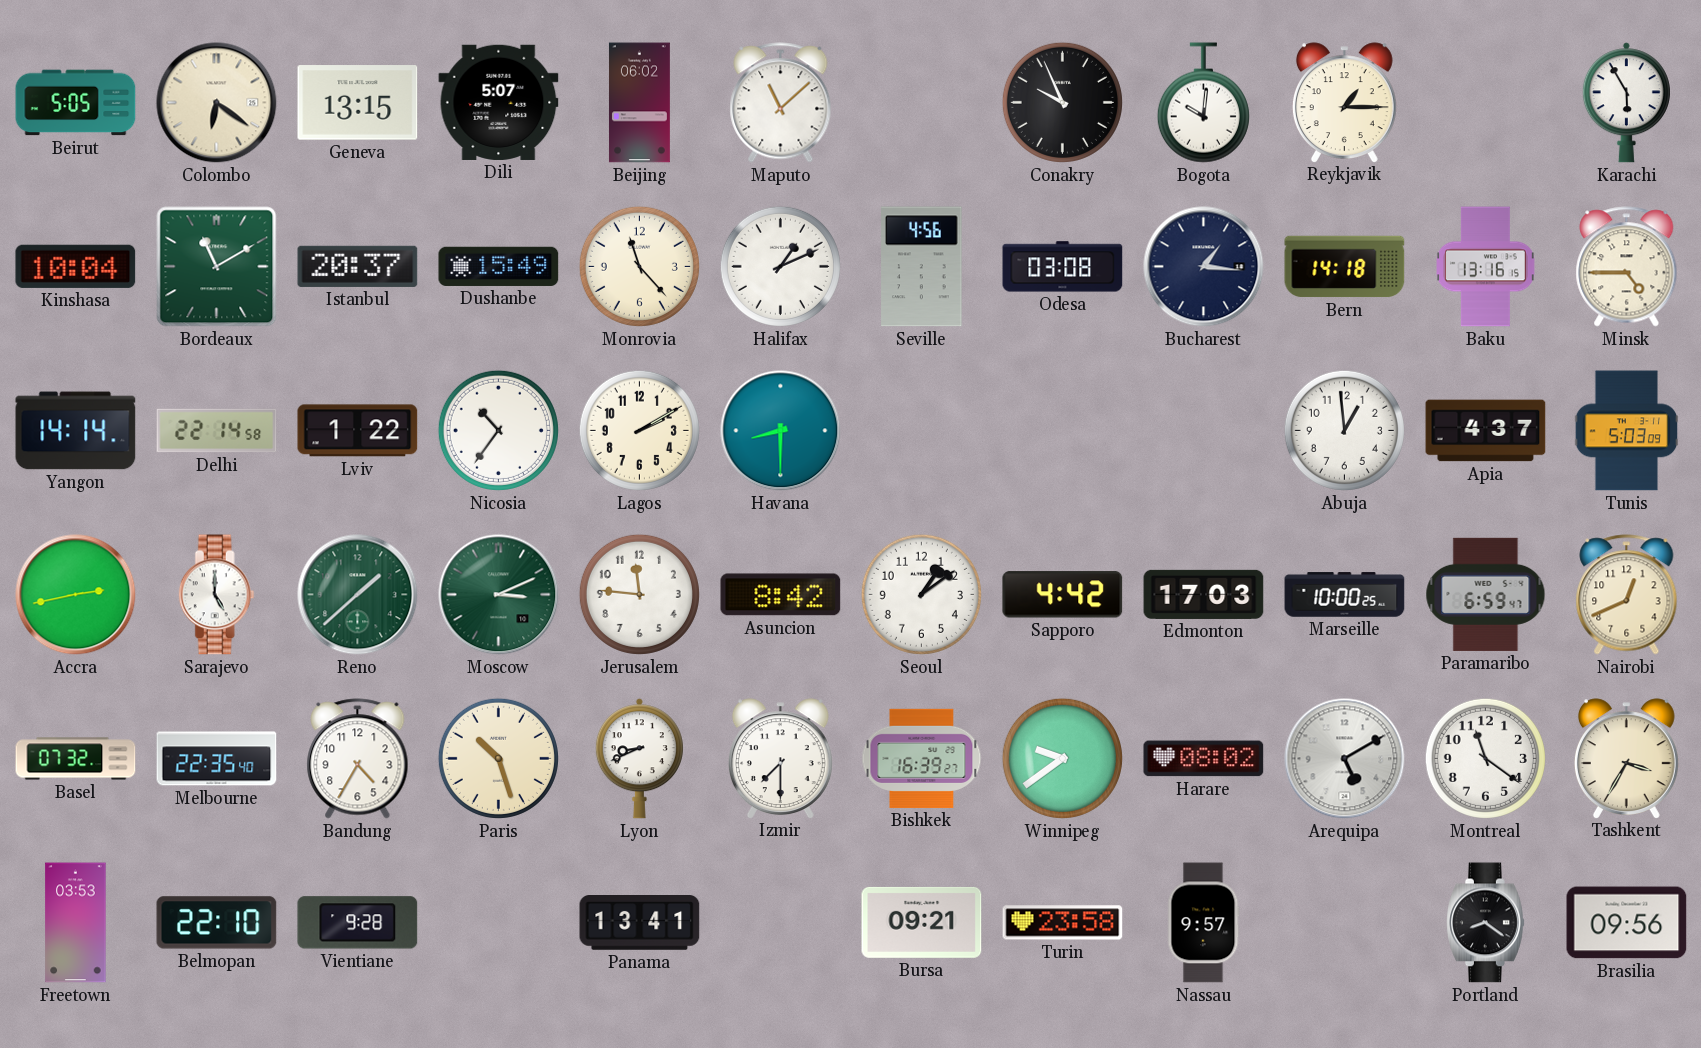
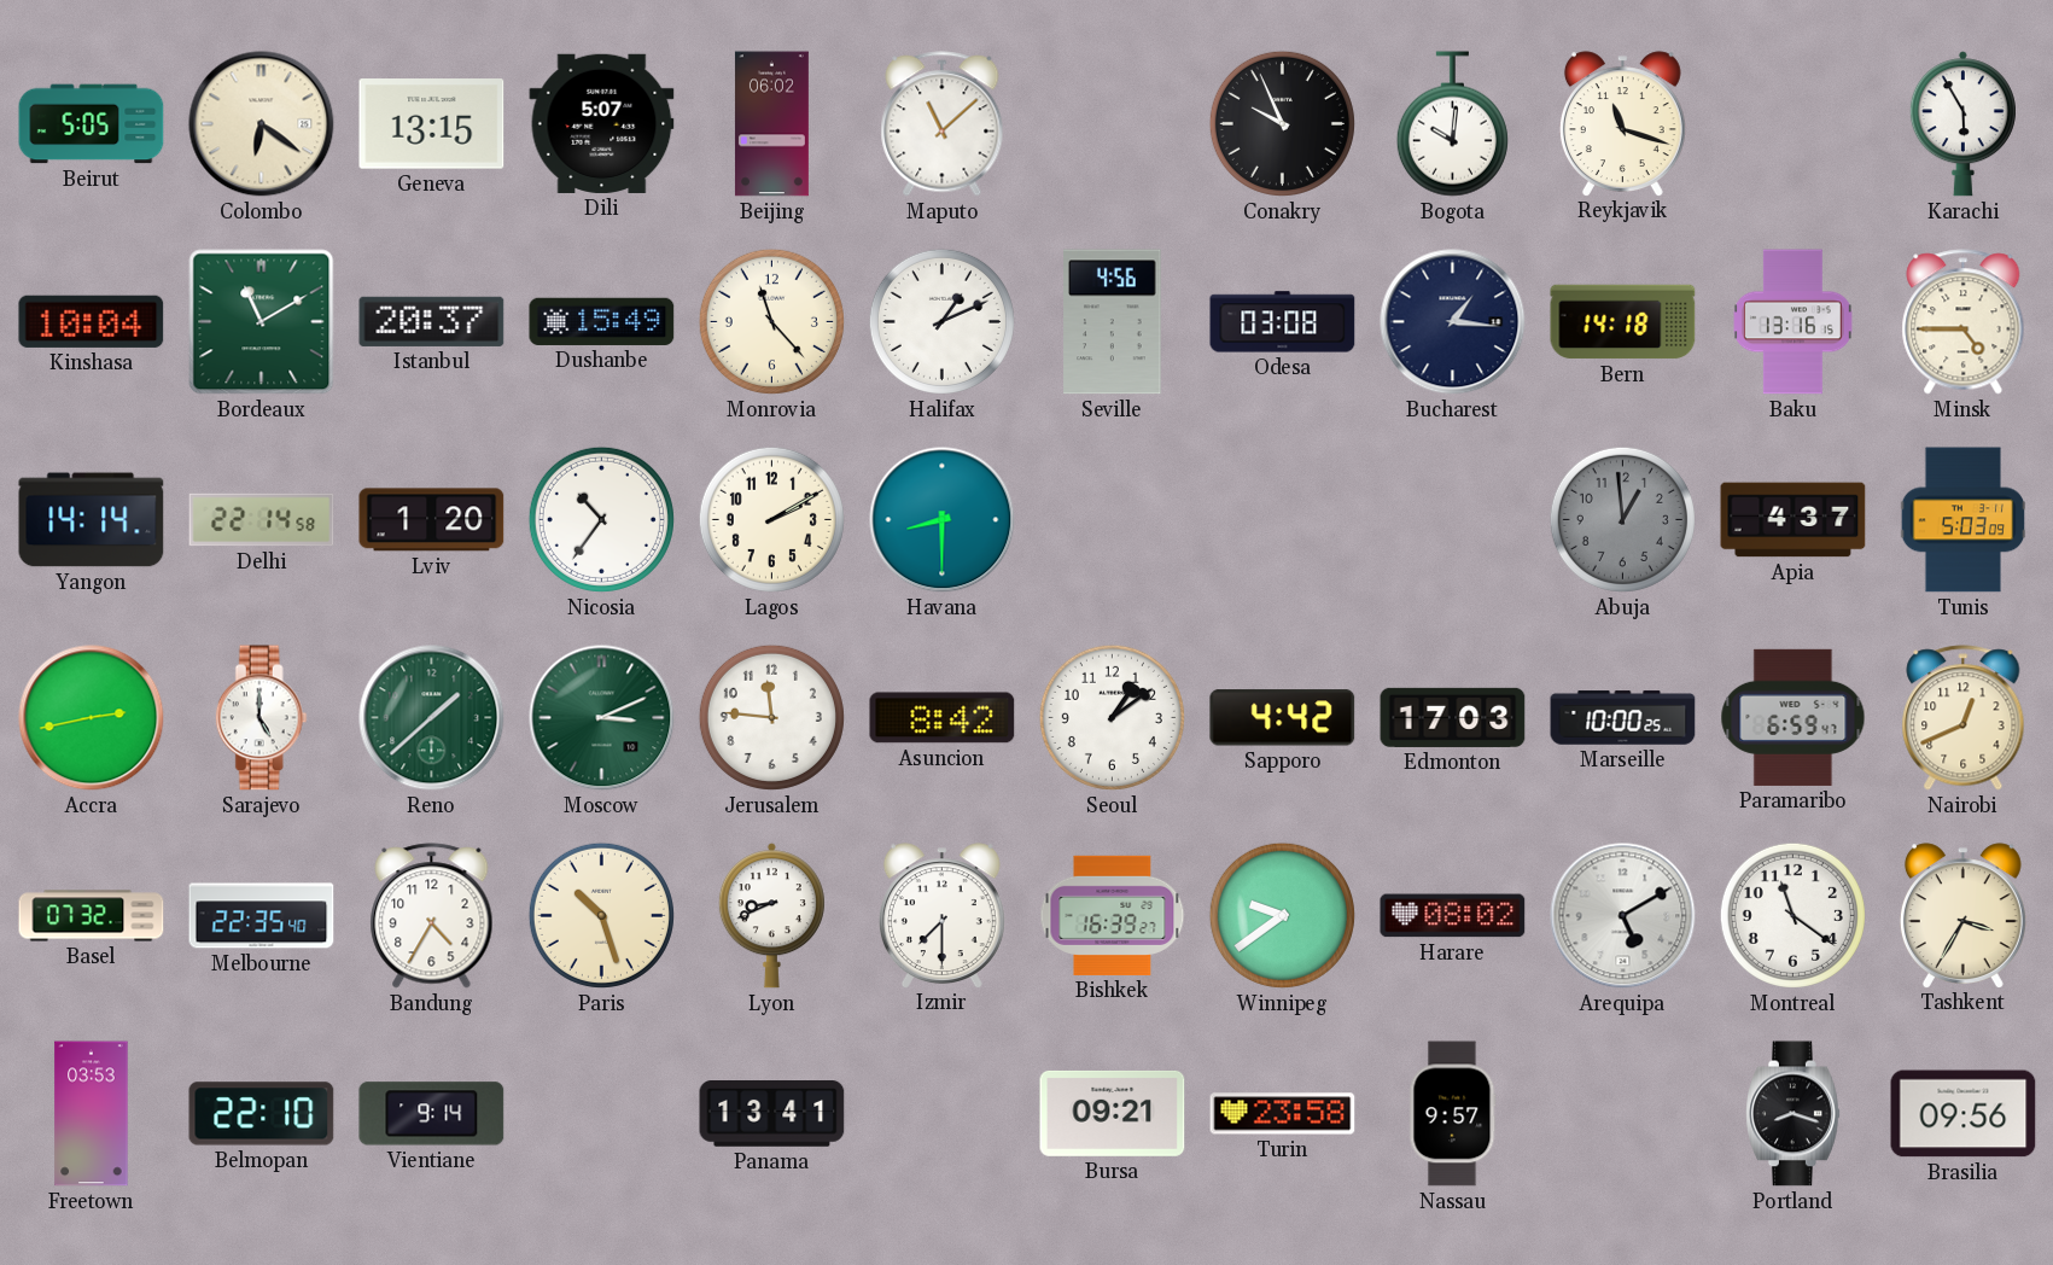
Reykjavik: 1:15 -> 11:18
Lviv: 1:22 -> 1:20
Abuja dial: white -> grey
Vientiane: 9:28 -> 9:14
Portland: 8:21 -> 8:18
